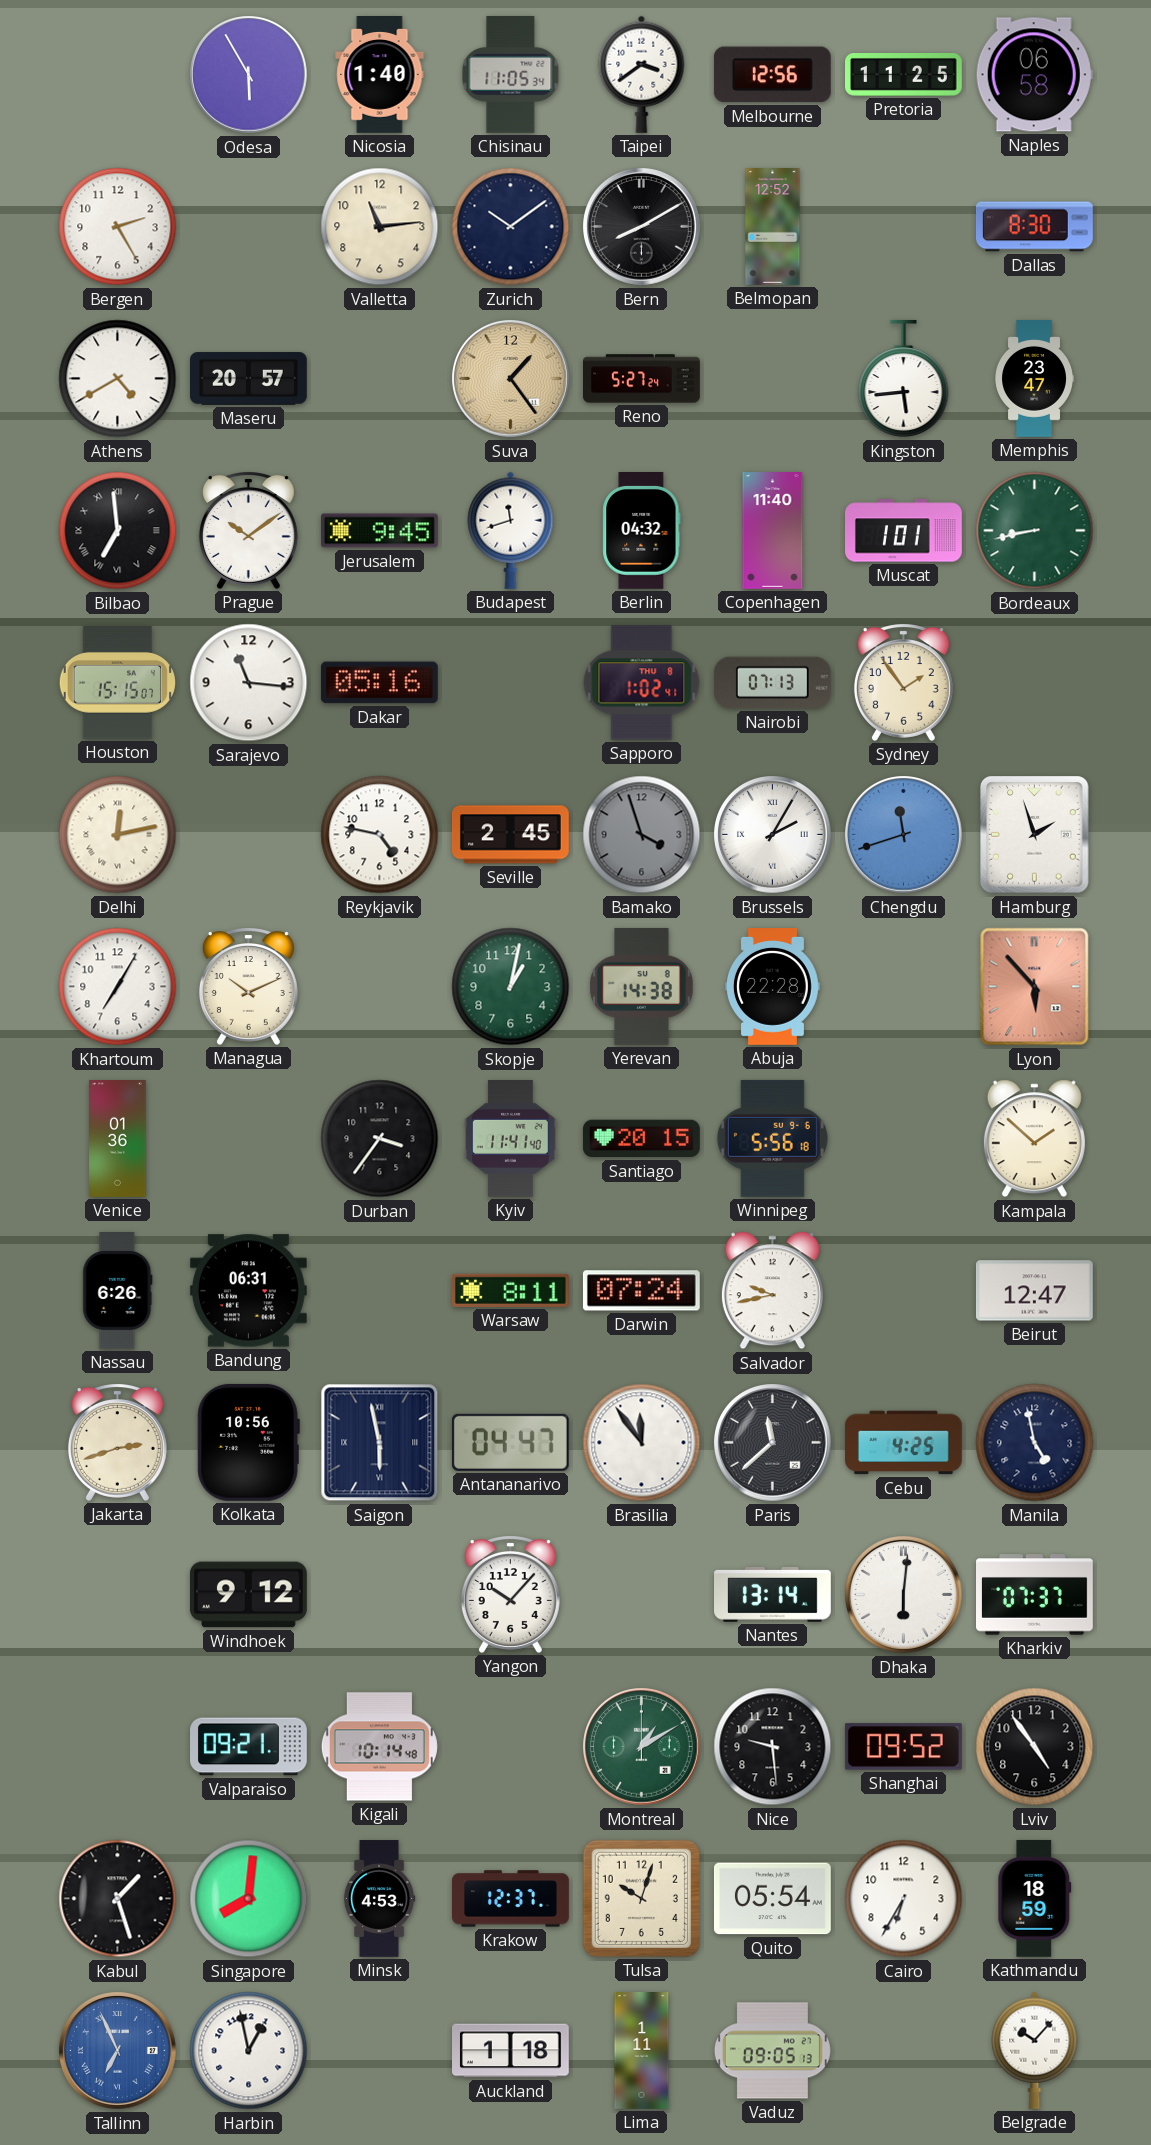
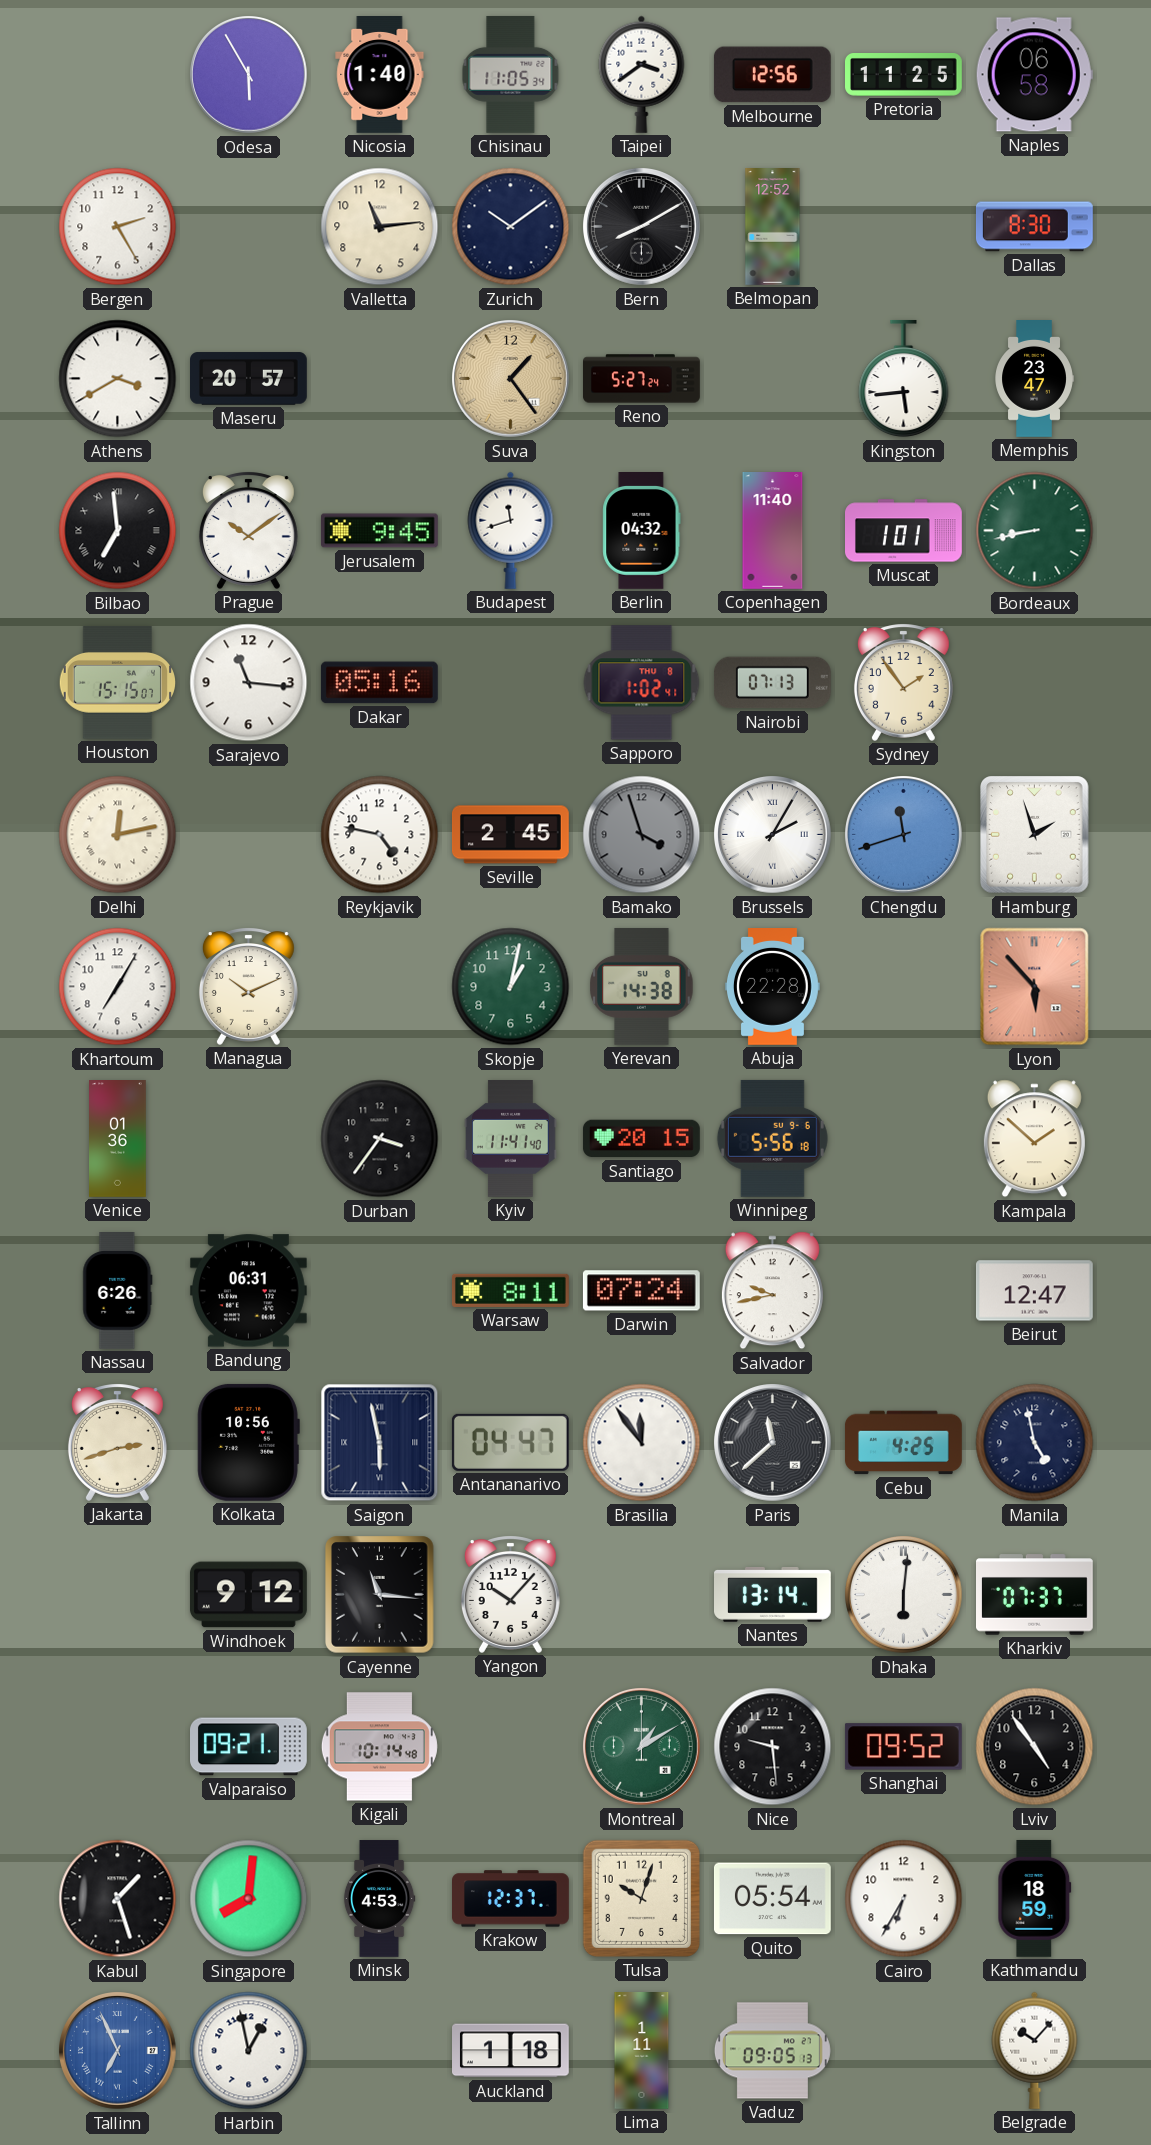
Athens: 4:40 -> 3:40
Cayenne: none -> 11:16
